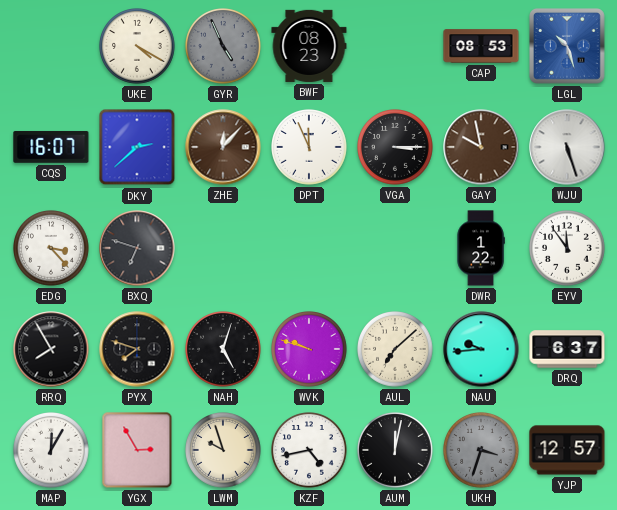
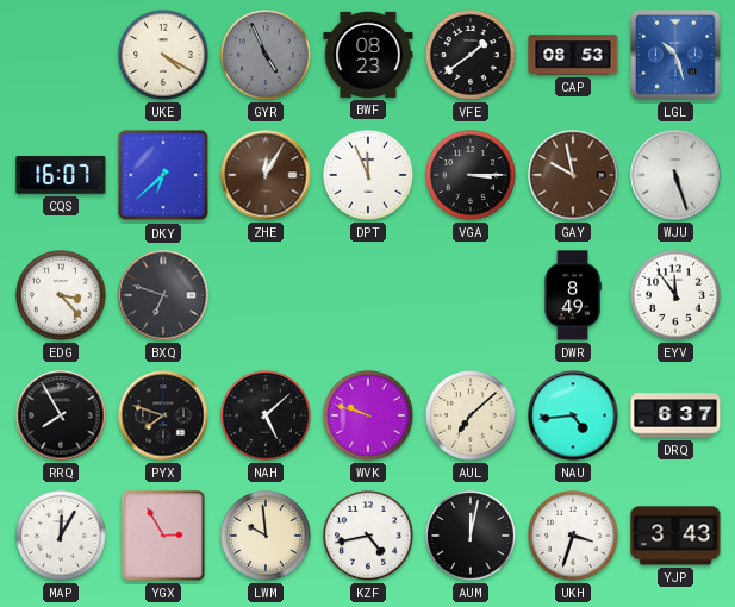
VFE: none -> 1:39
DKY: 2:38 -> 6:38
ZHE: 12:07 -> 12:05
DWR: 1:22 -> 8:49
NAH: 5:03 -> 5:08
NAU: 9:44 -> 4:44
LWM: 9:57 -> 9:59
UKH dial: grey -> white
YJP: 12:57 -> 3:43
